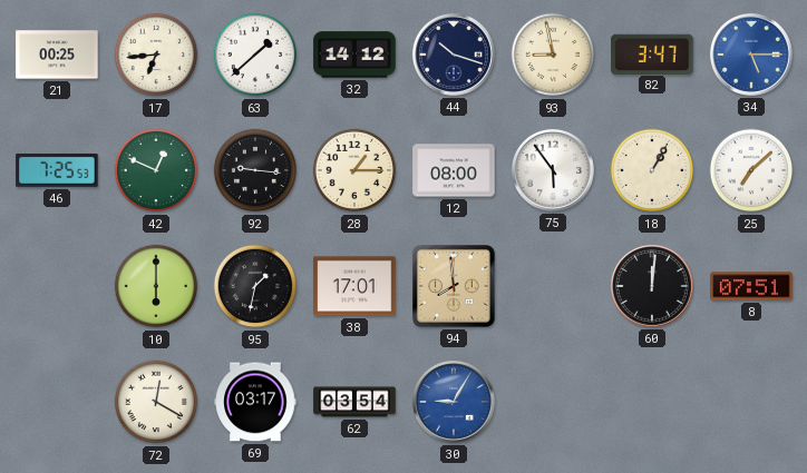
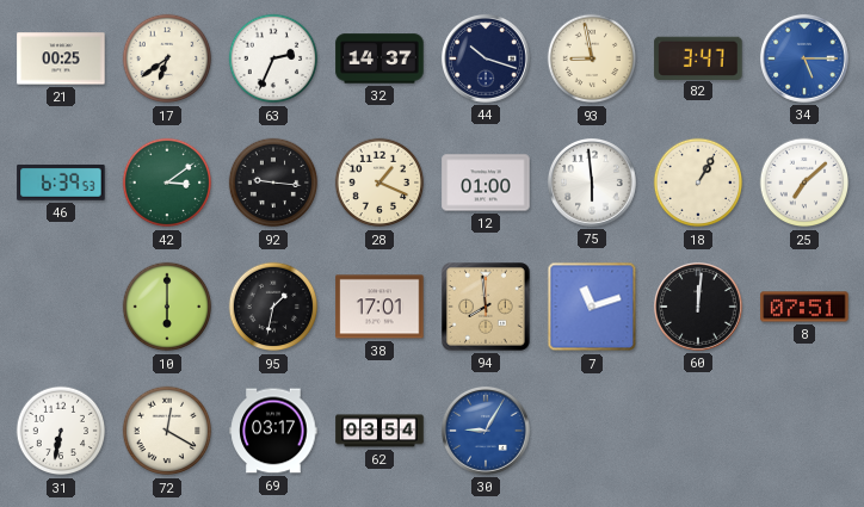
17: 6:44 -> 6:39
63: 1:38 -> 2:34
32: 14:12 -> 14:37
46: 7:25 -> 6:39
42: 12:49 -> 3:09
28: 1:15 -> 1:19
12: 08:00 -> 01:00
75: 5:54 -> 5:59
7: none -> 11:12
31: none -> 6:32
